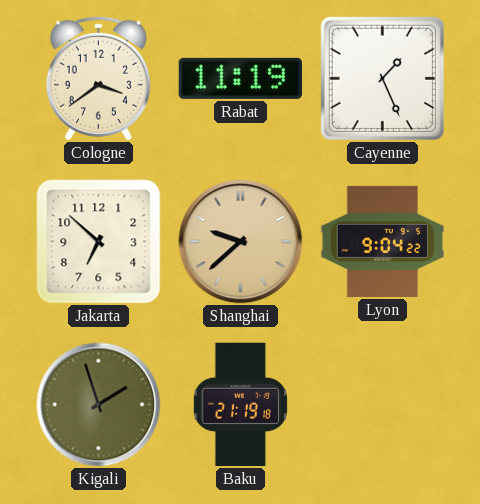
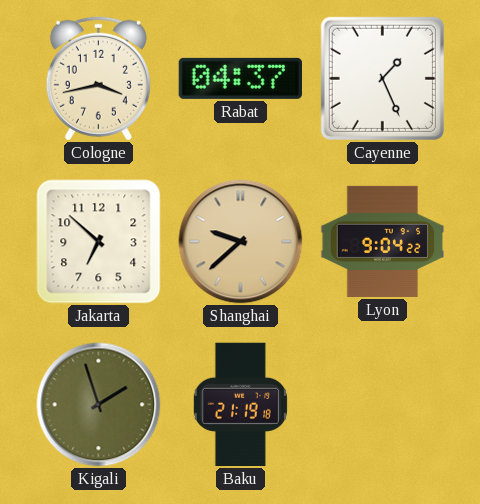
Cologne: 3:39 -> 3:43
Rabat: 11:19 -> 04:37
